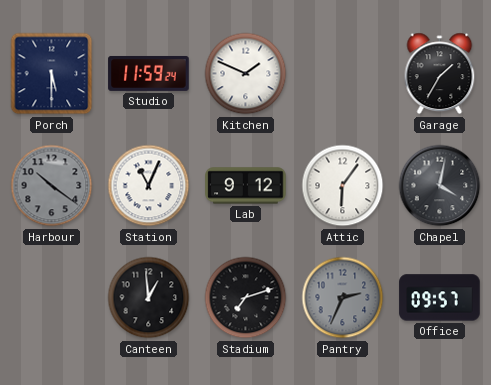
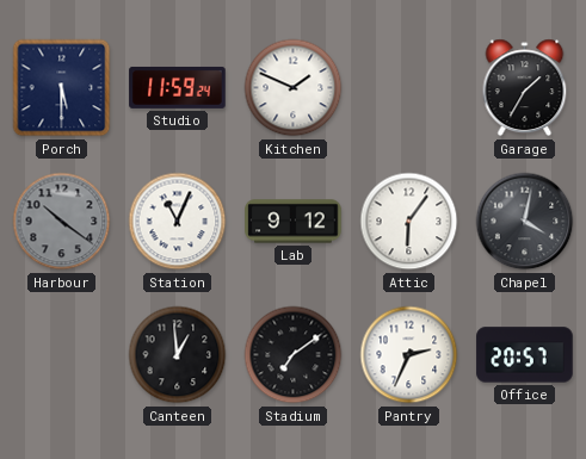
Stadium: 7:12 -> 7:09
Pantry dial: grey -> white
Office: 09:57 -> 20:57
